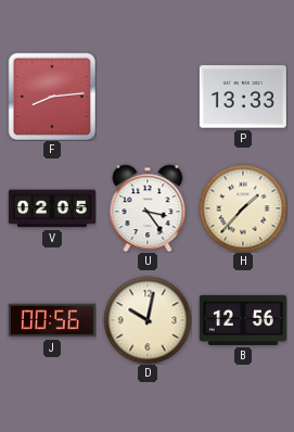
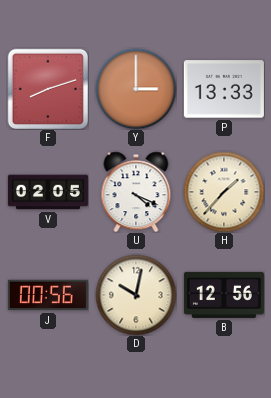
F: 8:14 -> 8:12
Y: none -> 3:00
U: 3:24 -> 4:19
